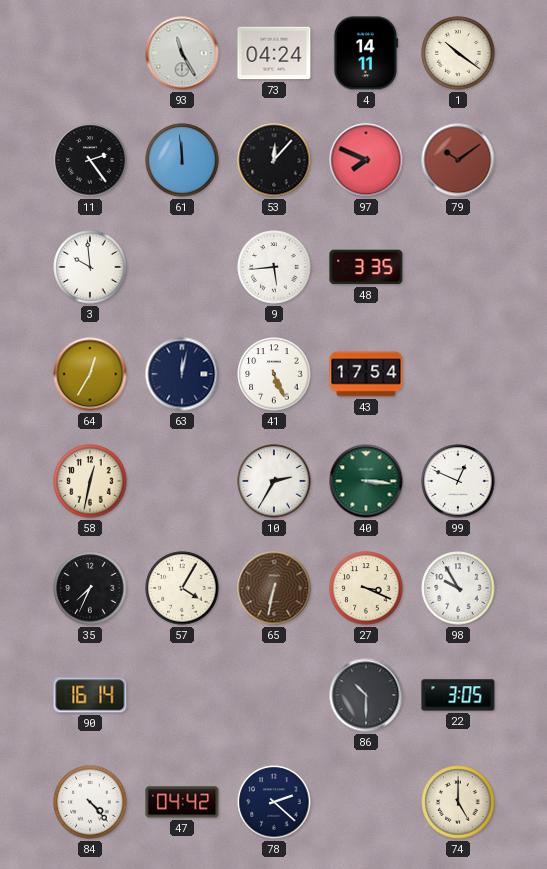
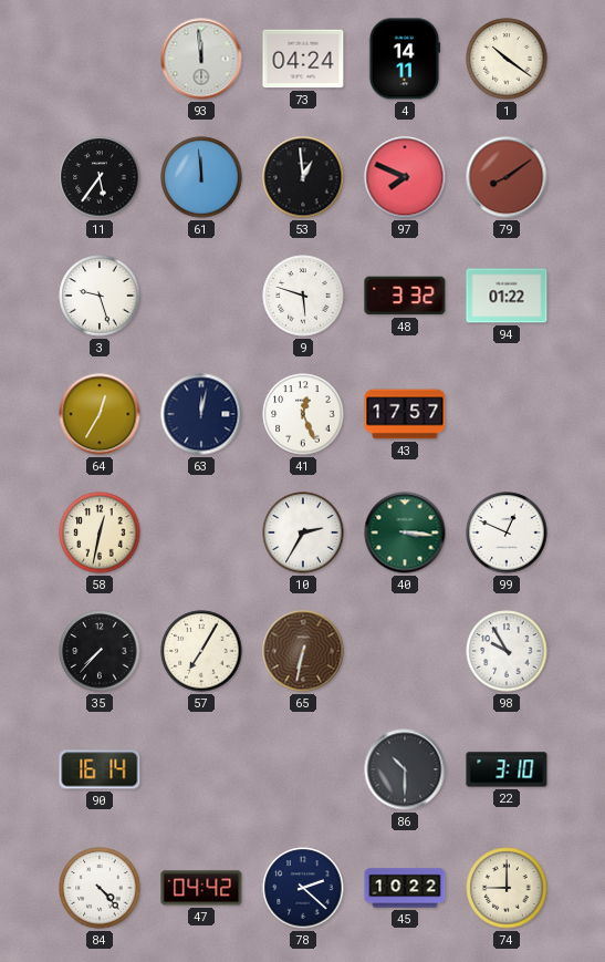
93: 11:25 -> 11:59
11: 2:24 -> 5:36
53: 12:07 -> 12:59
79: 10:09 -> 8:09
3: 9:59 -> 9:27
9: 5:44 -> 5:48
48: 3:35 -> 3:32
94: none -> 01:22
41: 5:26 -> 12:26
43: 17:54 -> 17:57
35: 7:34 -> 7:37
57: 4:05 -> 7:05
27: 3:19 -> none
22: 3:05 -> 3:10
45: none -> 10:22
74: 5:00 -> 9:00
